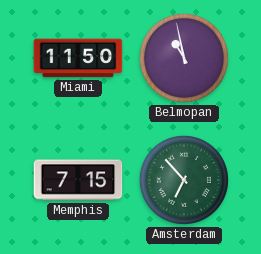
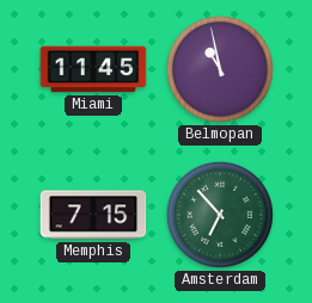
Miami: 11:50 -> 11:45
